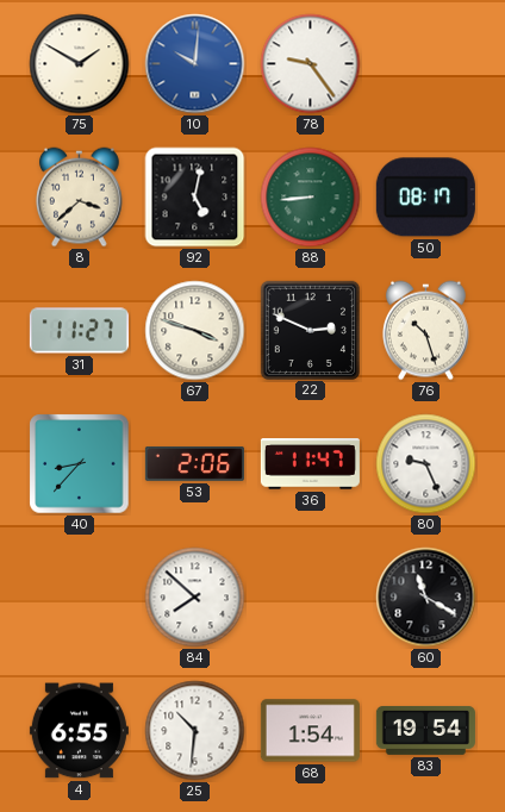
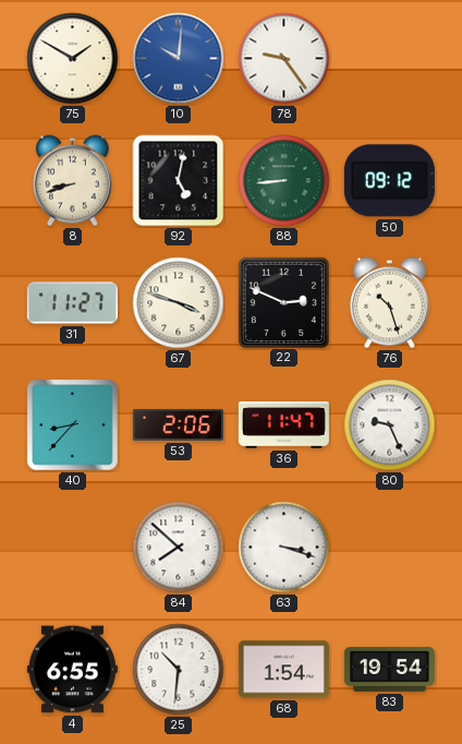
8: 3:38 -> 8:42
50: 08:17 -> 09:12
63: none -> 3:18
60: 11:20 -> none
